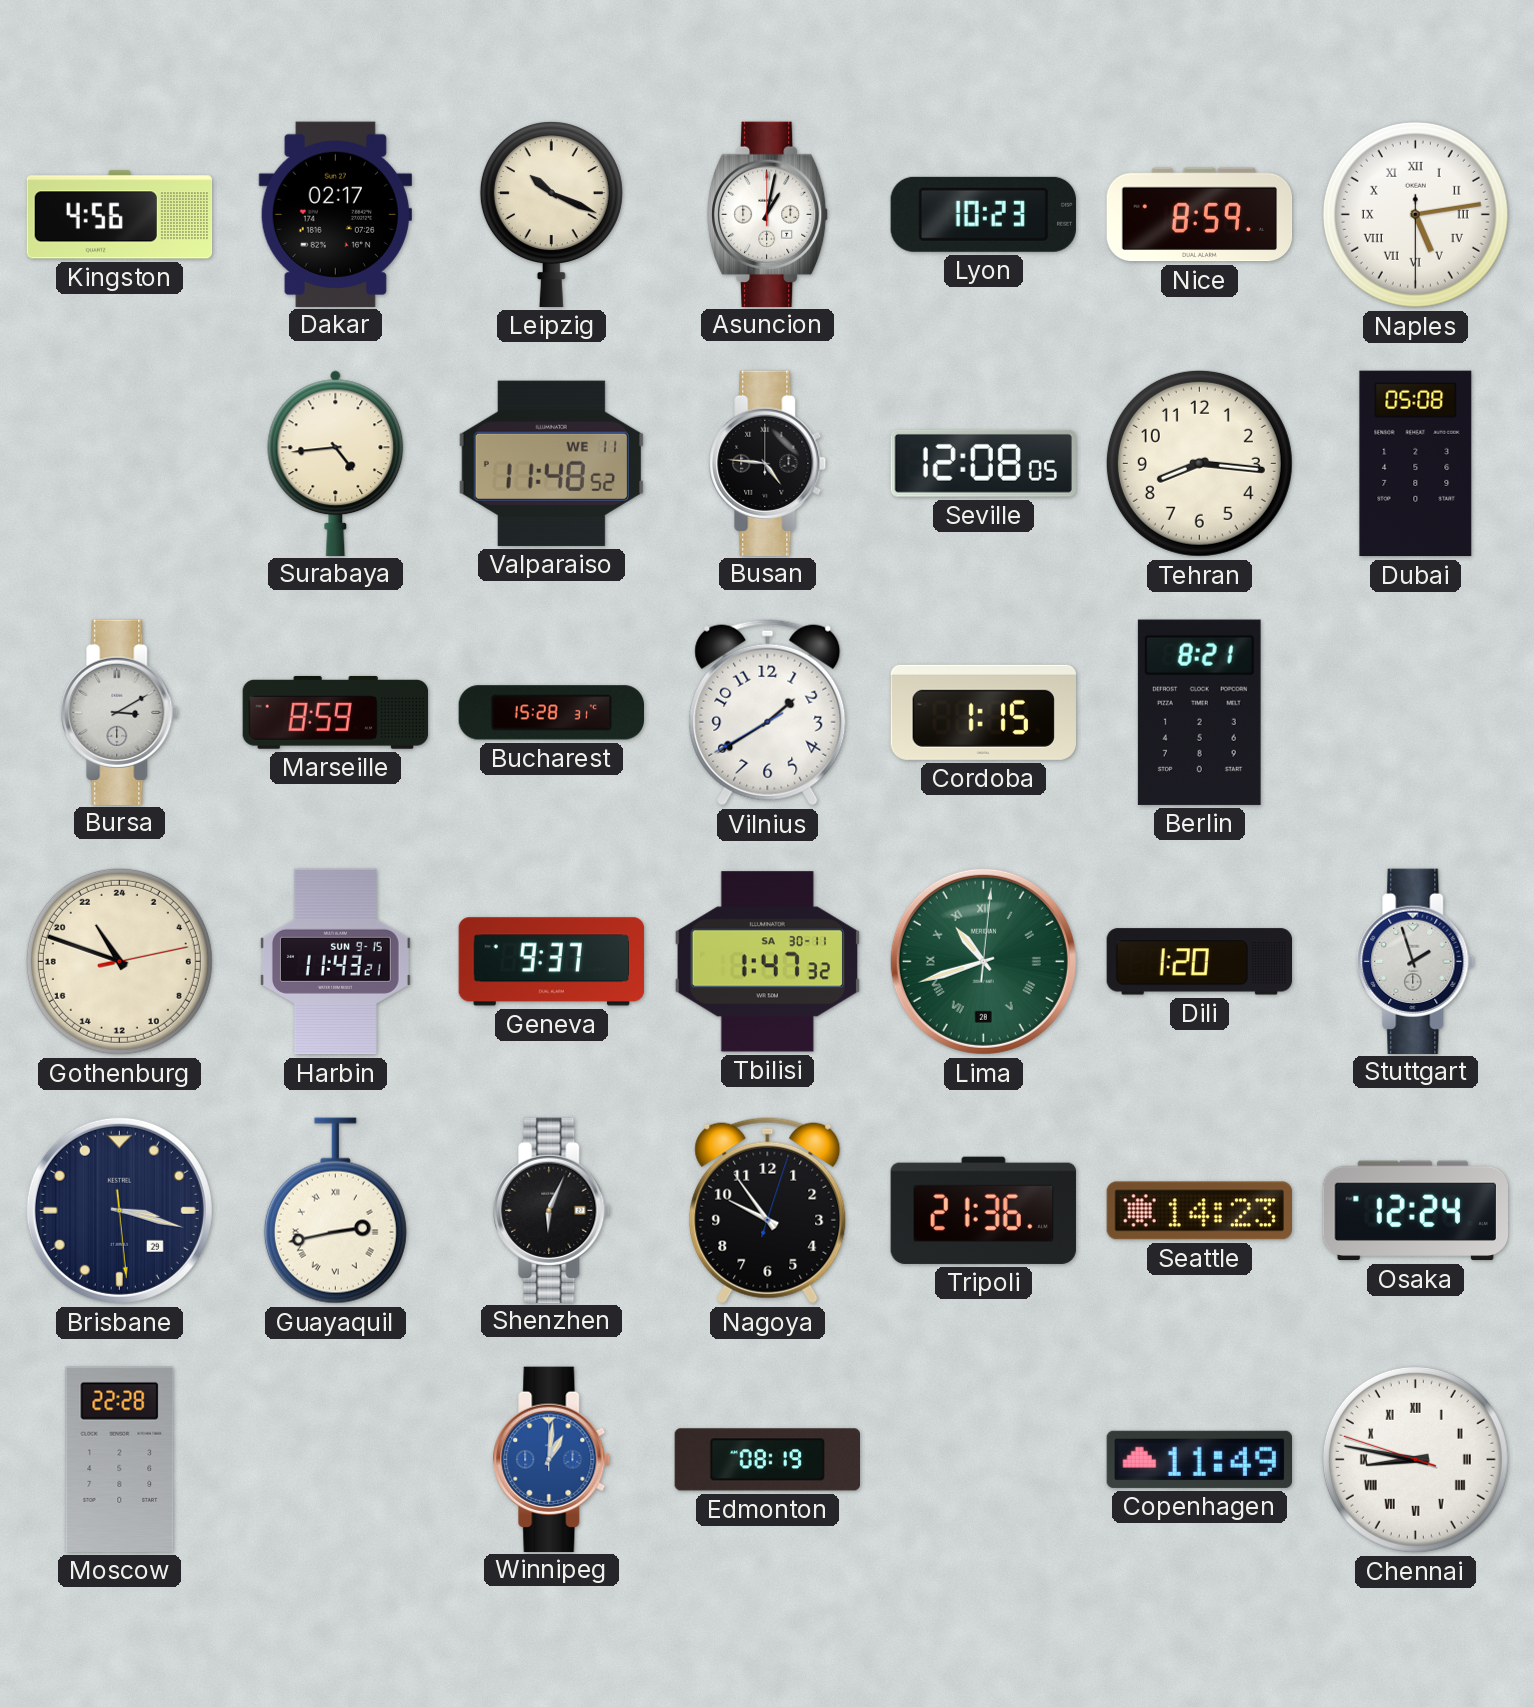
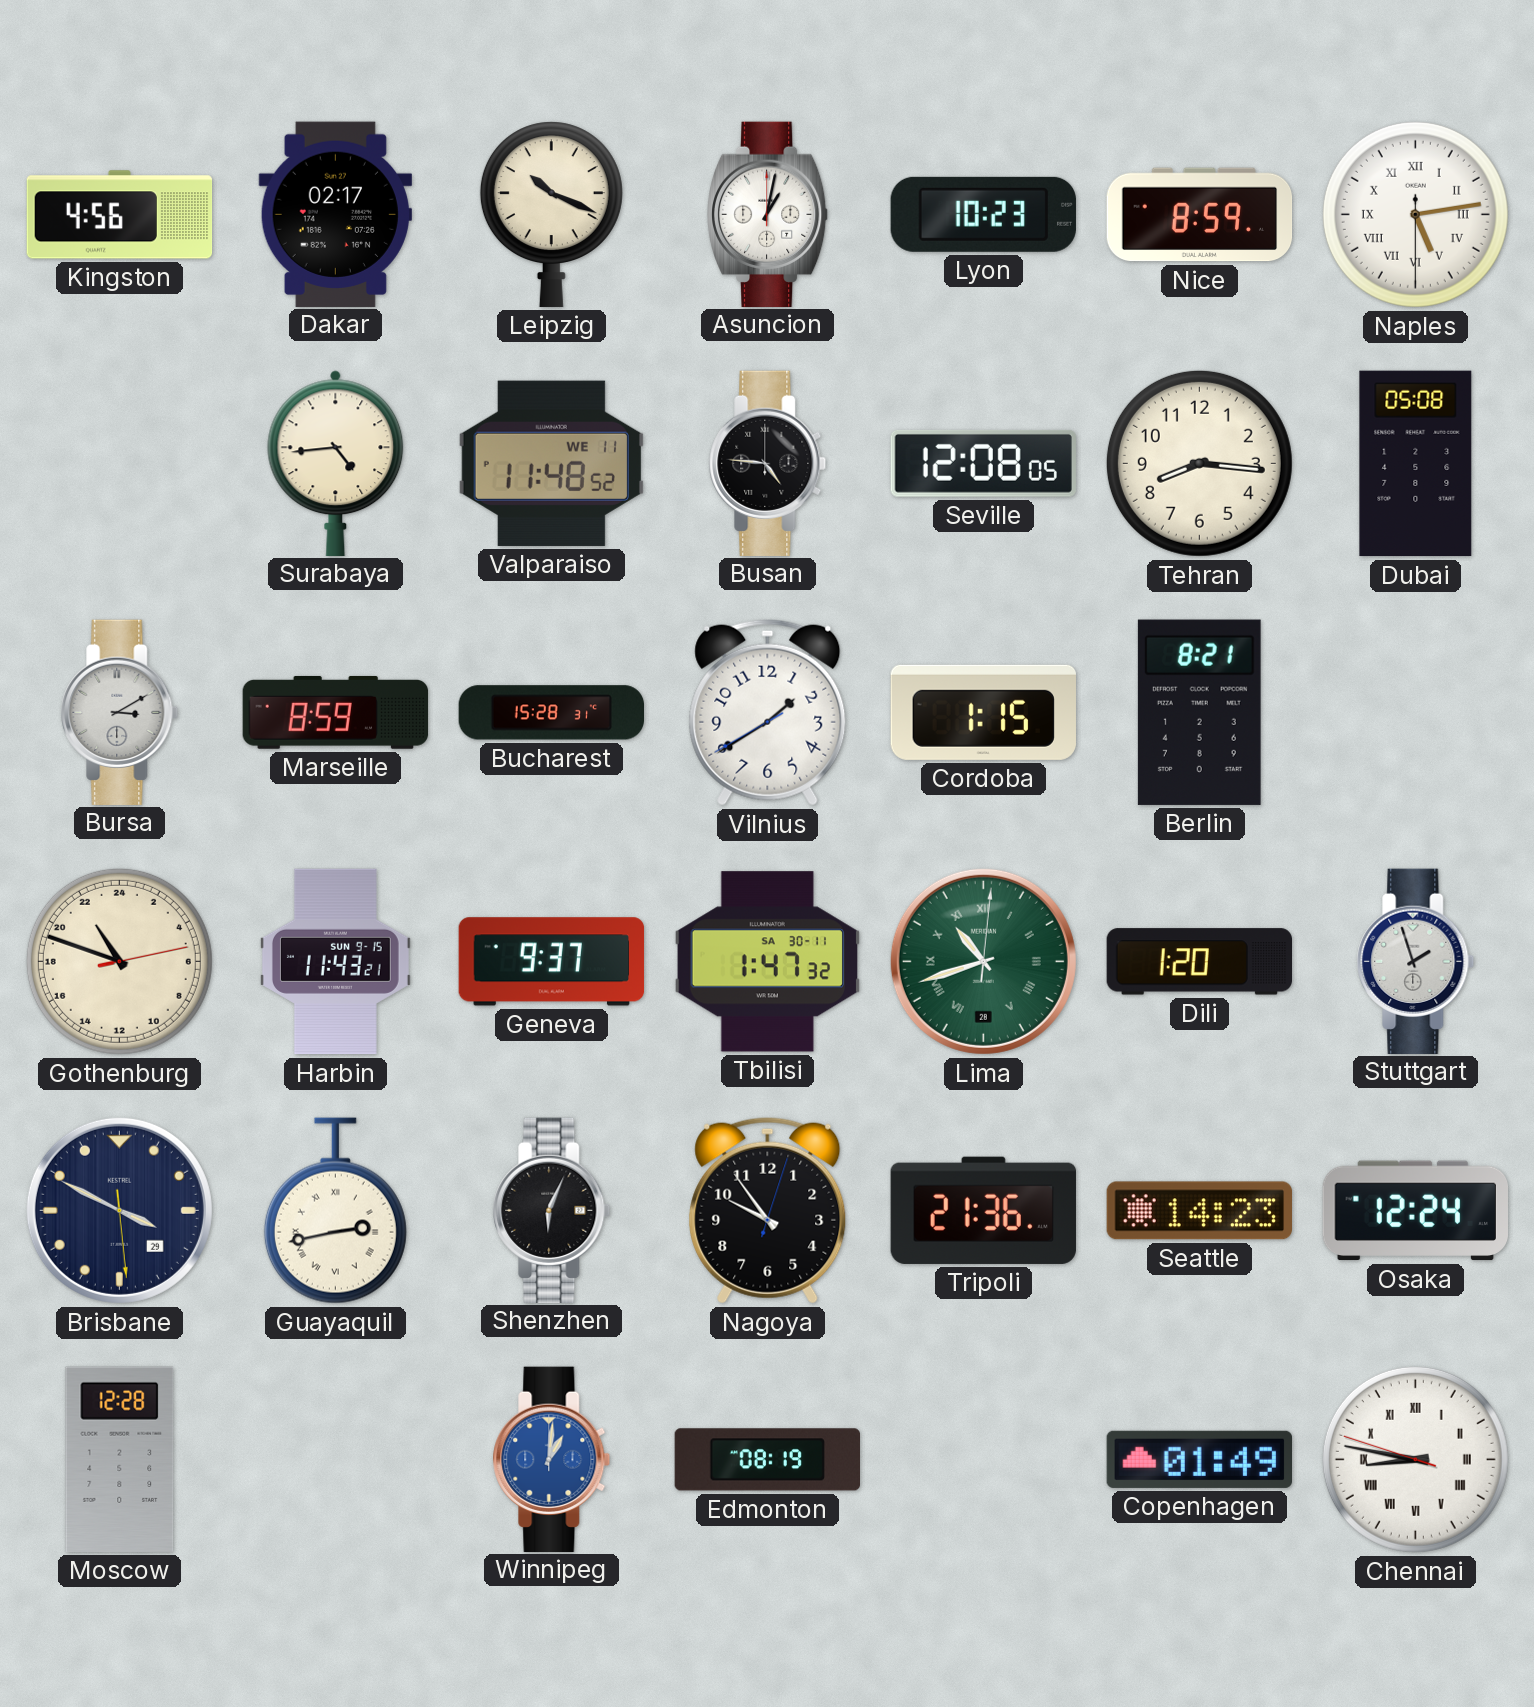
Brisbane: 3:17 -> 3:49
Moscow: 22:28 -> 12:28
Copenhagen: 11:49 -> 01:49
